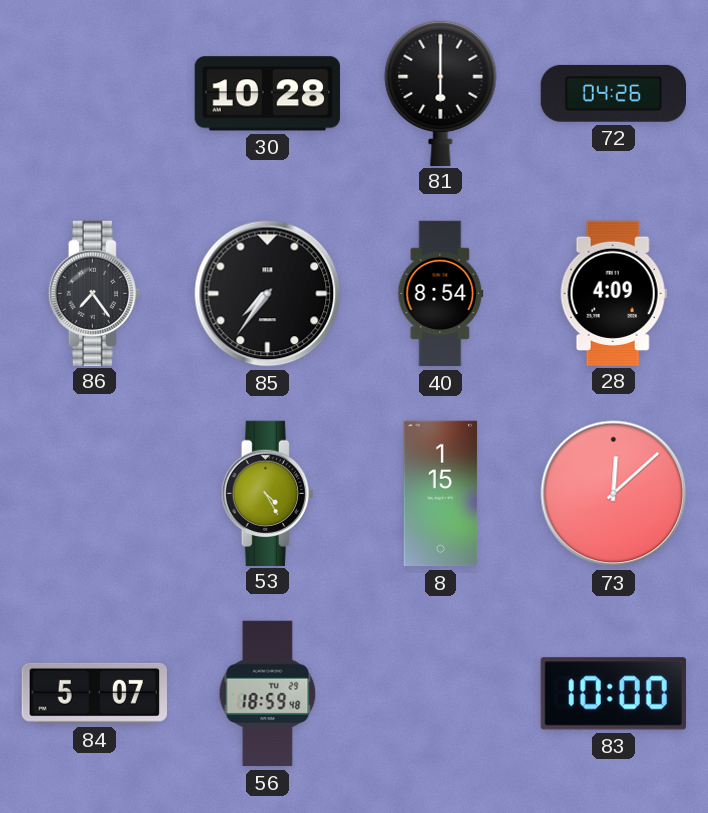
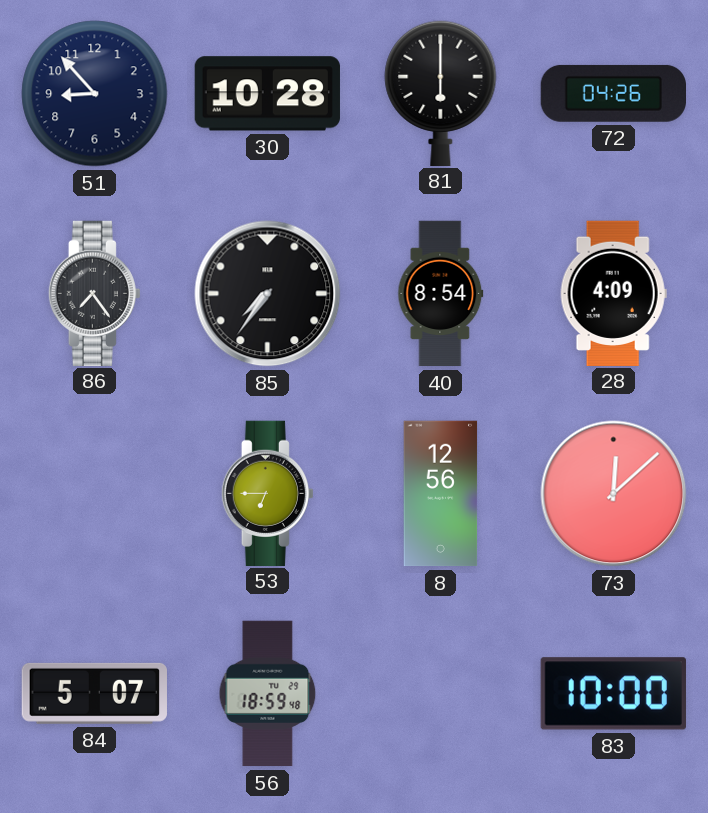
51: none -> 8:53
53: 4:25 -> 6:45
8: 1:15 -> 12:56
